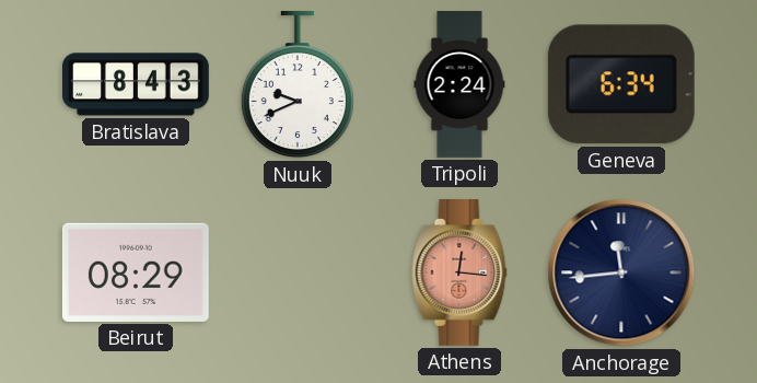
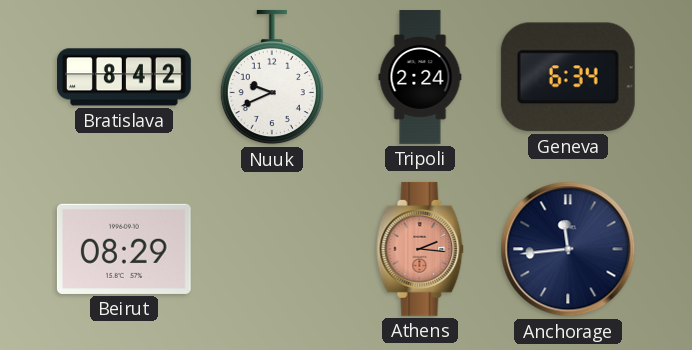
Bratislava: 8:43 -> 8:42
Athens: 12:16 -> 2:16
